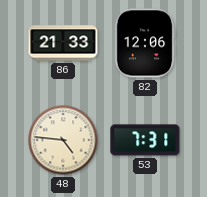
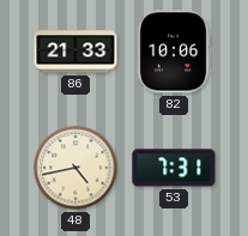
82: 12:06 -> 10:06
48: 4:46 -> 4:43
